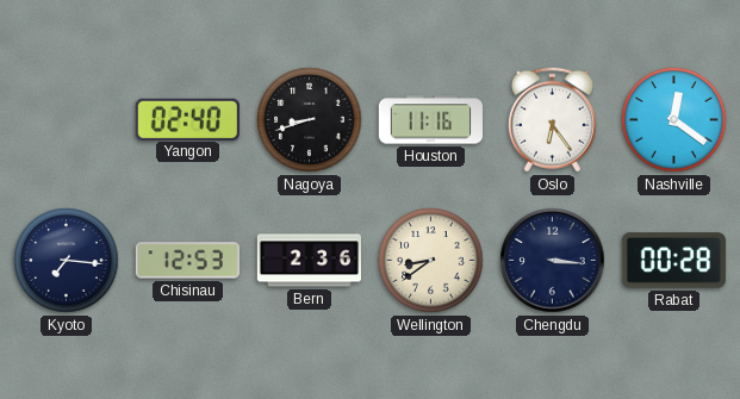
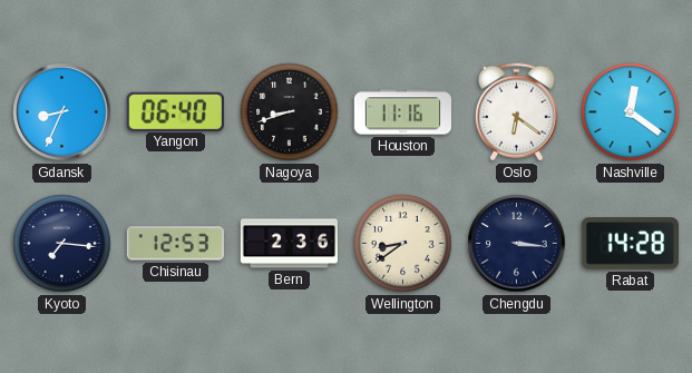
Gdansk: none -> 8:34
Yangon: 02:40 -> 06:40
Oslo: 6:24 -> 6:21
Rabat: 00:28 -> 14:28
